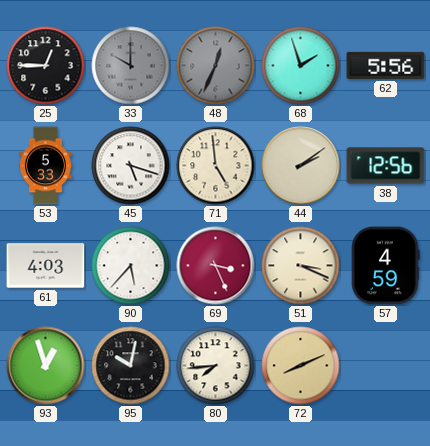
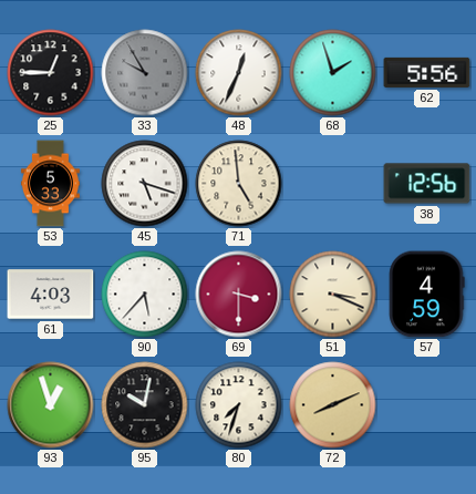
33: 10:00 -> 9:55
48 dial: grey -> white
44: 2:09 -> none
69: 3:26 -> 3:30
80: 7:44 -> 7:33
